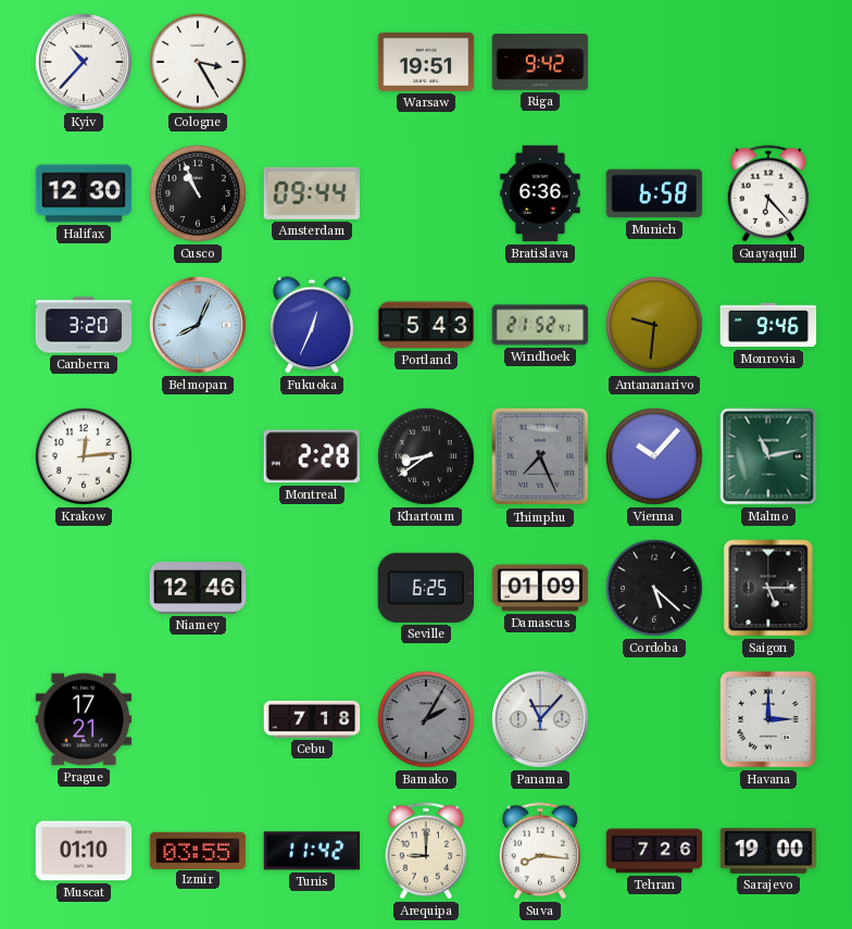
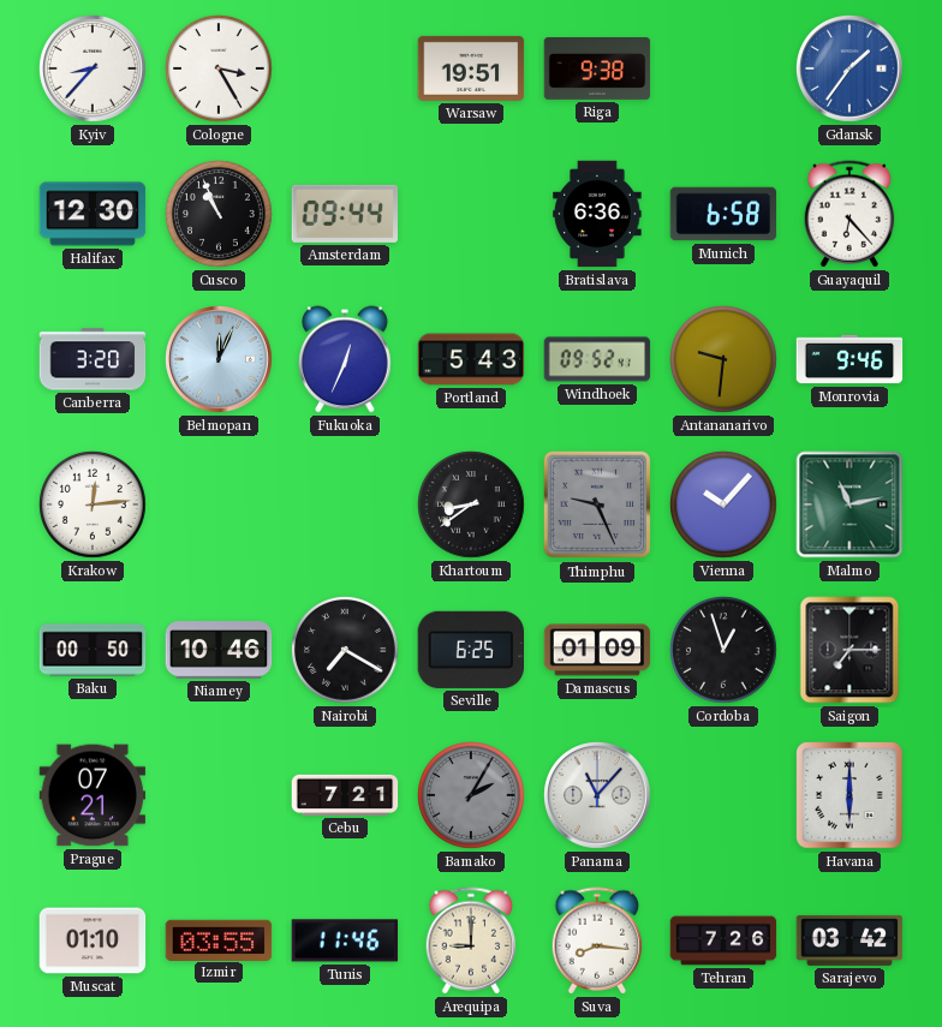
Kyiv: 10:37 -> 8:37
Riga: 9:42 -> 9:38
Gdansk: none -> 1:36
Belmopan: 8:04 -> 12:04
Windhoek: 21:52 -> 09:52
Montreal: 2:28 -> none
Thimphu: 7:26 -> 9:26
Baku: none -> 00:50
Niamey: 12:46 -> 10:46
Nairobi: none -> 7:20
Cordoba: 5:22 -> 12:57
Saigon: 5:15 -> 7:15
Prague: 17:21 -> 07:21
Cebu: 7:18 -> 7:21
Havana: 3:00 -> 6:00
Tunis: 11:42 -> 11:46
Sarajevo: 19:00 -> 03:42
